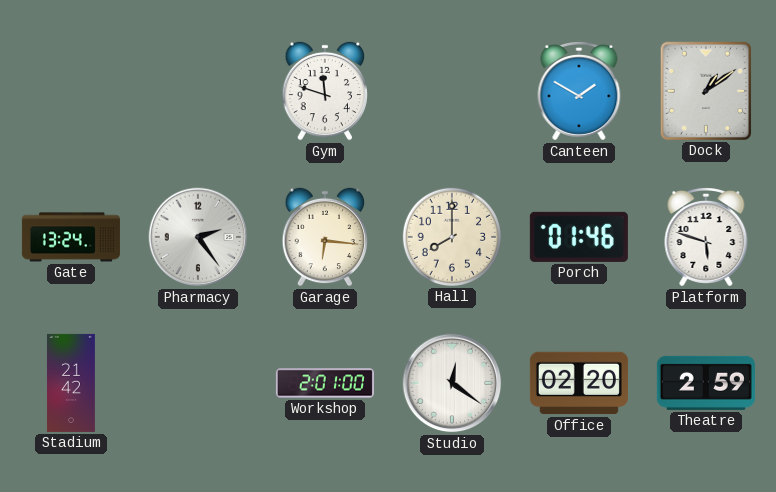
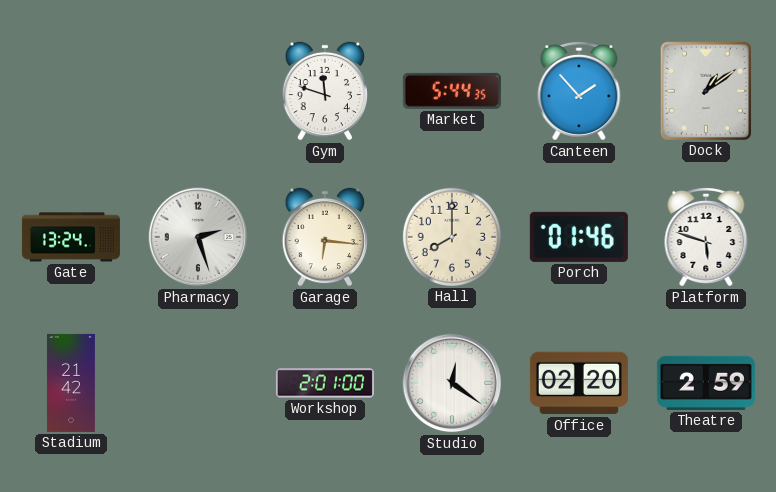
Market: none -> 5:44
Canteen: 1:50 -> 1:53
Pharmacy: 2:24 -> 2:27
